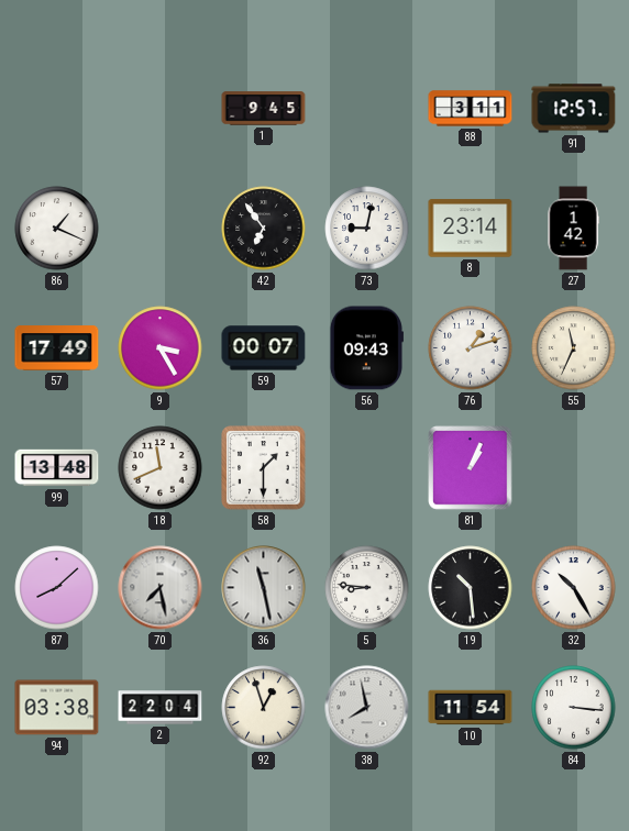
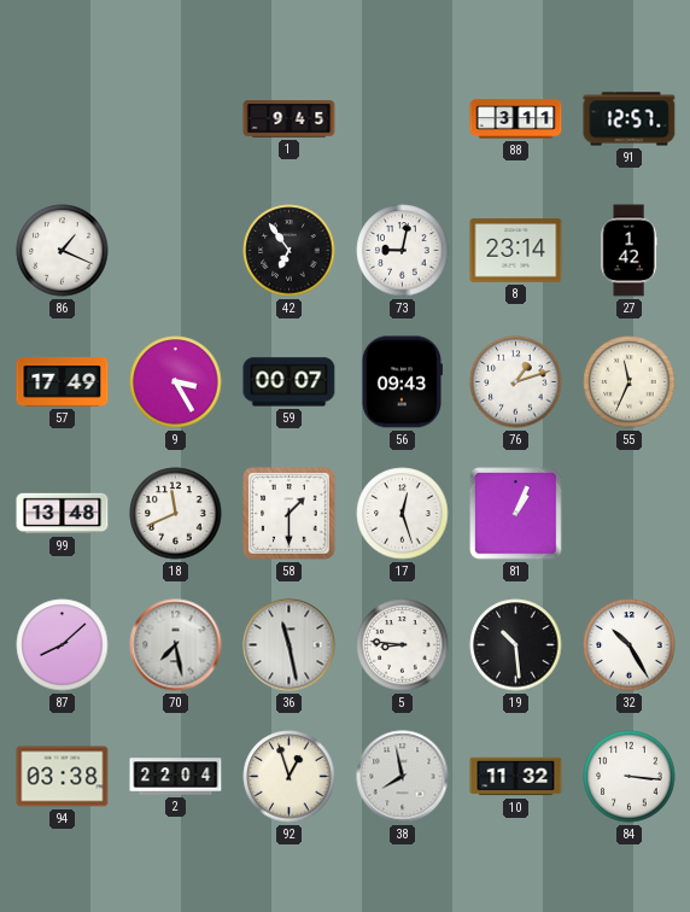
17: none -> 12:27
10: 11:54 -> 11:32
